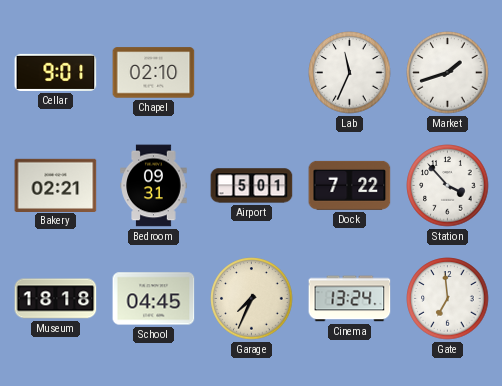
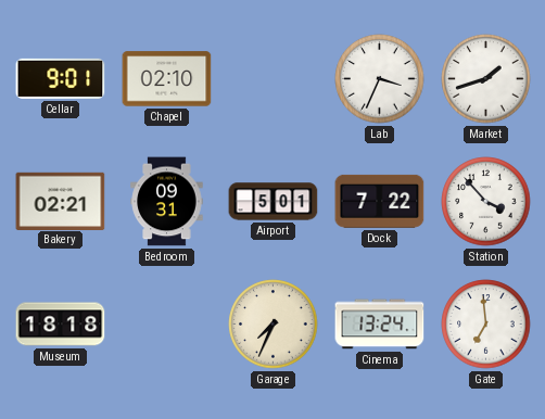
Lab: 11:34 -> 3:34
School: 04:45 -> none
